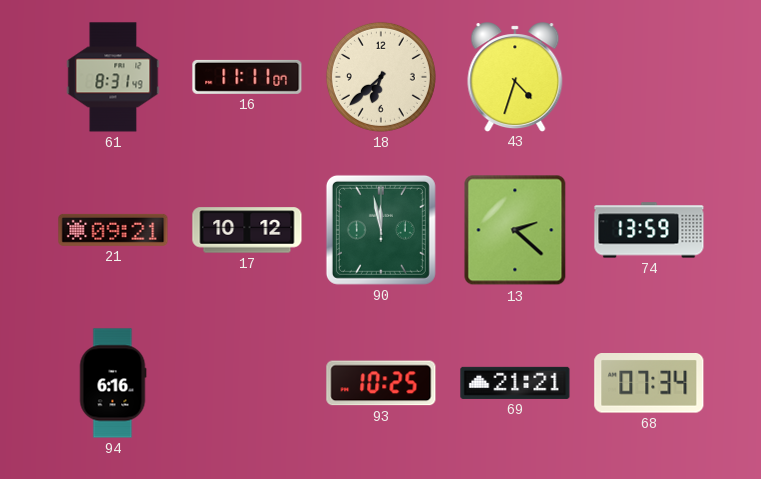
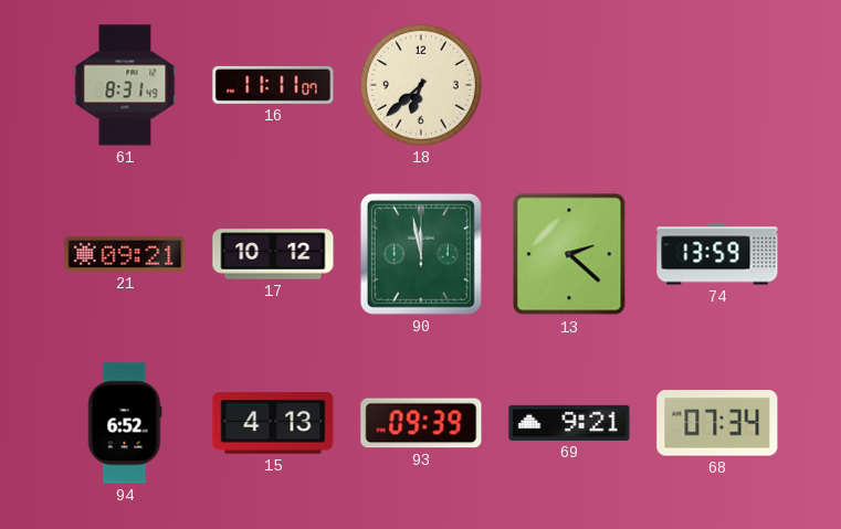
43: 4:33 -> none
94: 6:16 -> 6:52
15: none -> 4:13
93: 10:25 -> 09:39
69: 21:21 -> 9:21
